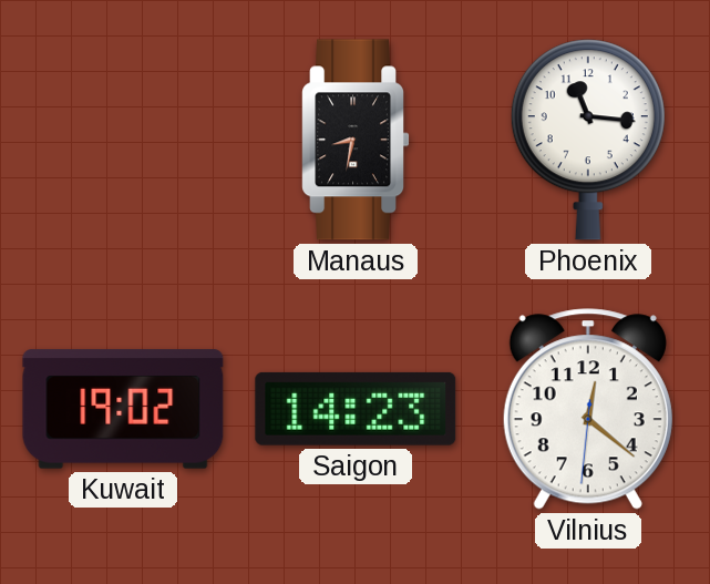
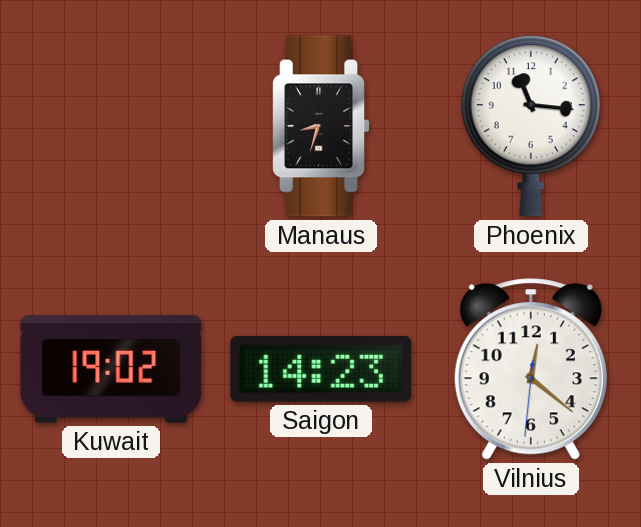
Manaus: 8:32 -> 8:33
